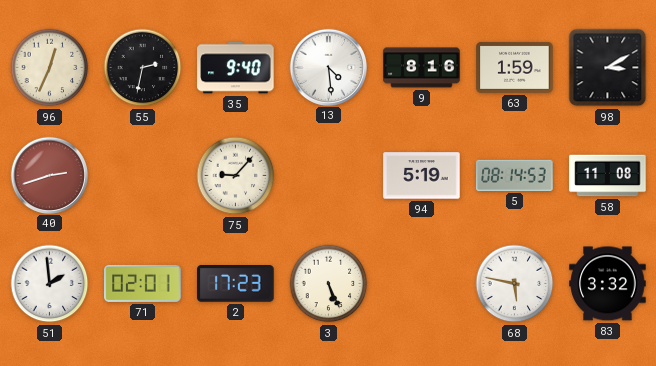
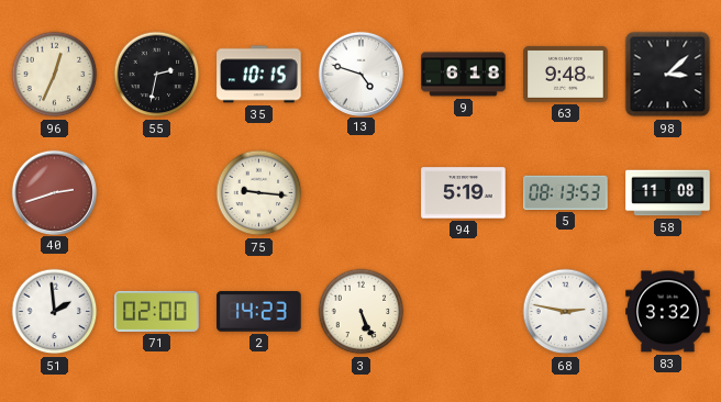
35: 9:40 -> 10:15
13: 4:29 -> 4:48
9: 8:16 -> 6:18
63: 1:59 -> 9:48
98: 3:10 -> 3:08
75: 9:07 -> 9:16
5: 08:14 -> 08:13
71: 02:01 -> 02:00
2: 17:23 -> 14:23
68: 5:47 -> 2:47
